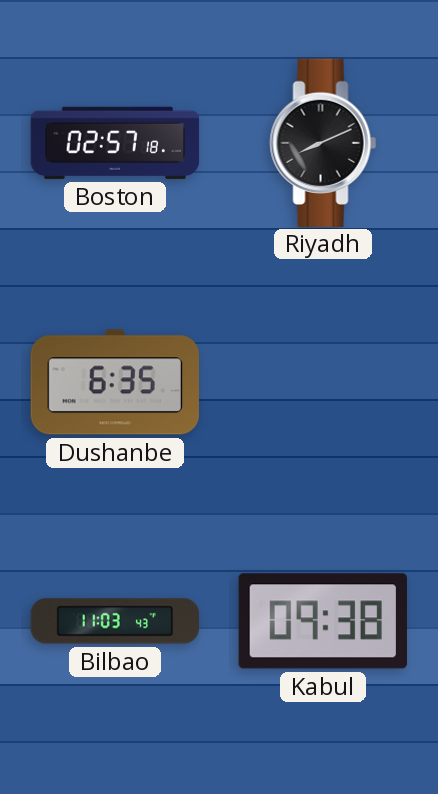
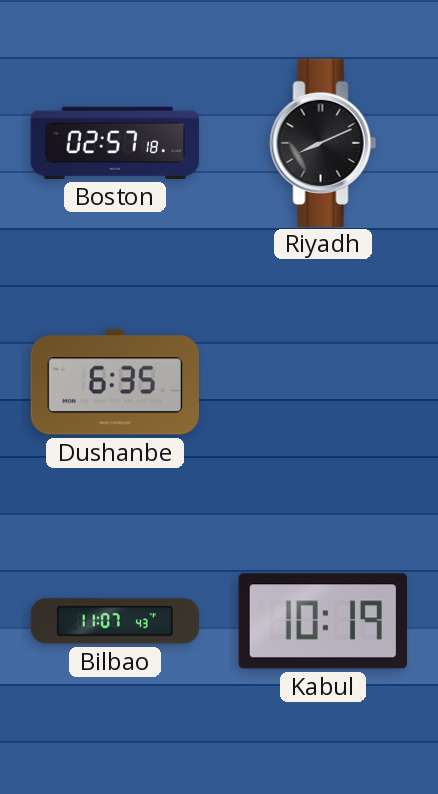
Bilbao: 11:03 -> 11:07
Kabul: 09:38 -> 10:19
